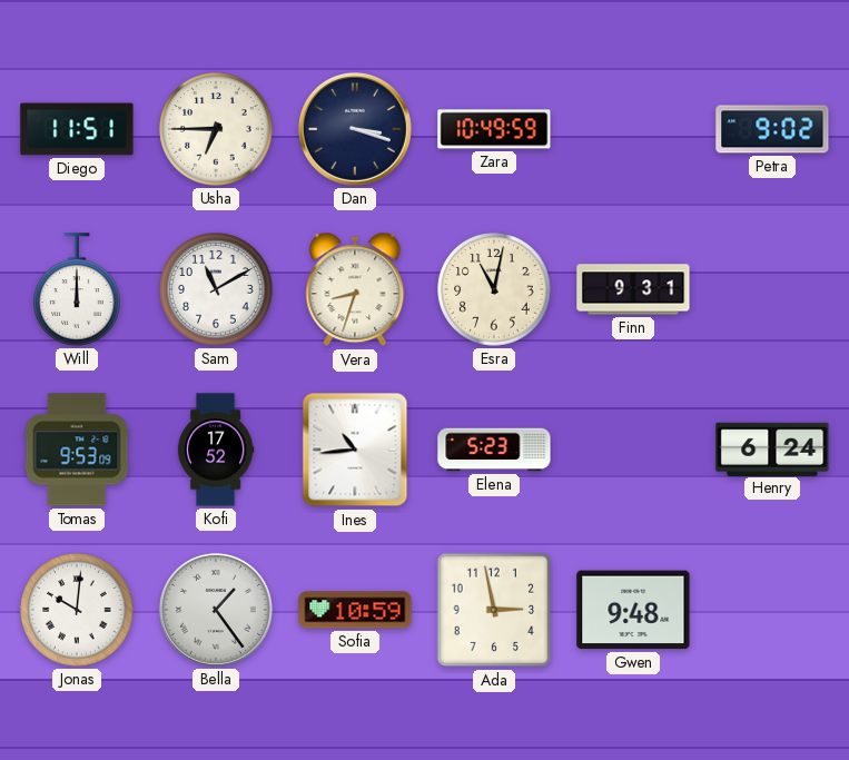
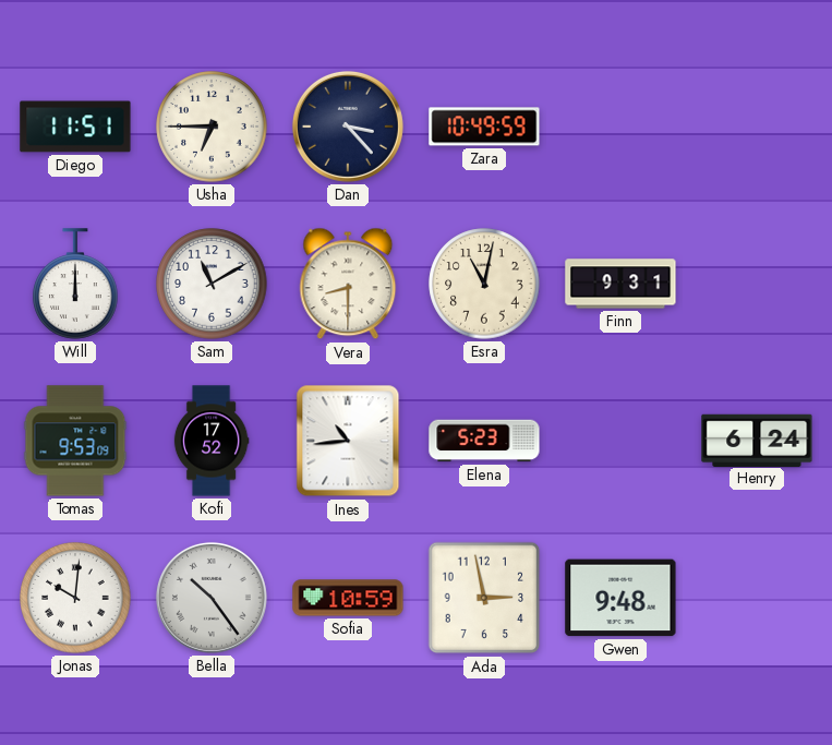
Dan: 3:18 -> 3:23
Petra: 9:02 -> none
Vera: 8:33 -> 8:30
Bella: 1:24 -> 10:24
